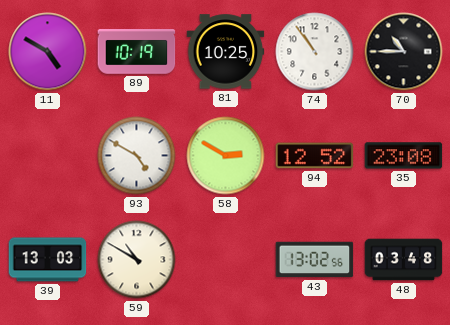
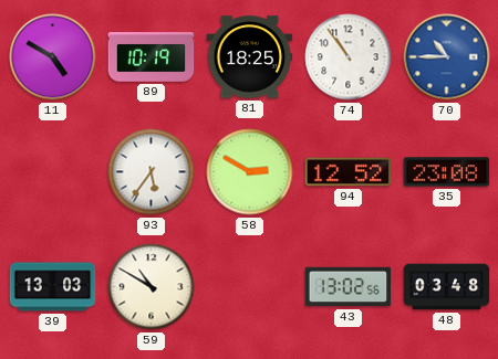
81: 10:25 -> 18:25
70 dial: black -> blue
93: 4:50 -> 5:36
